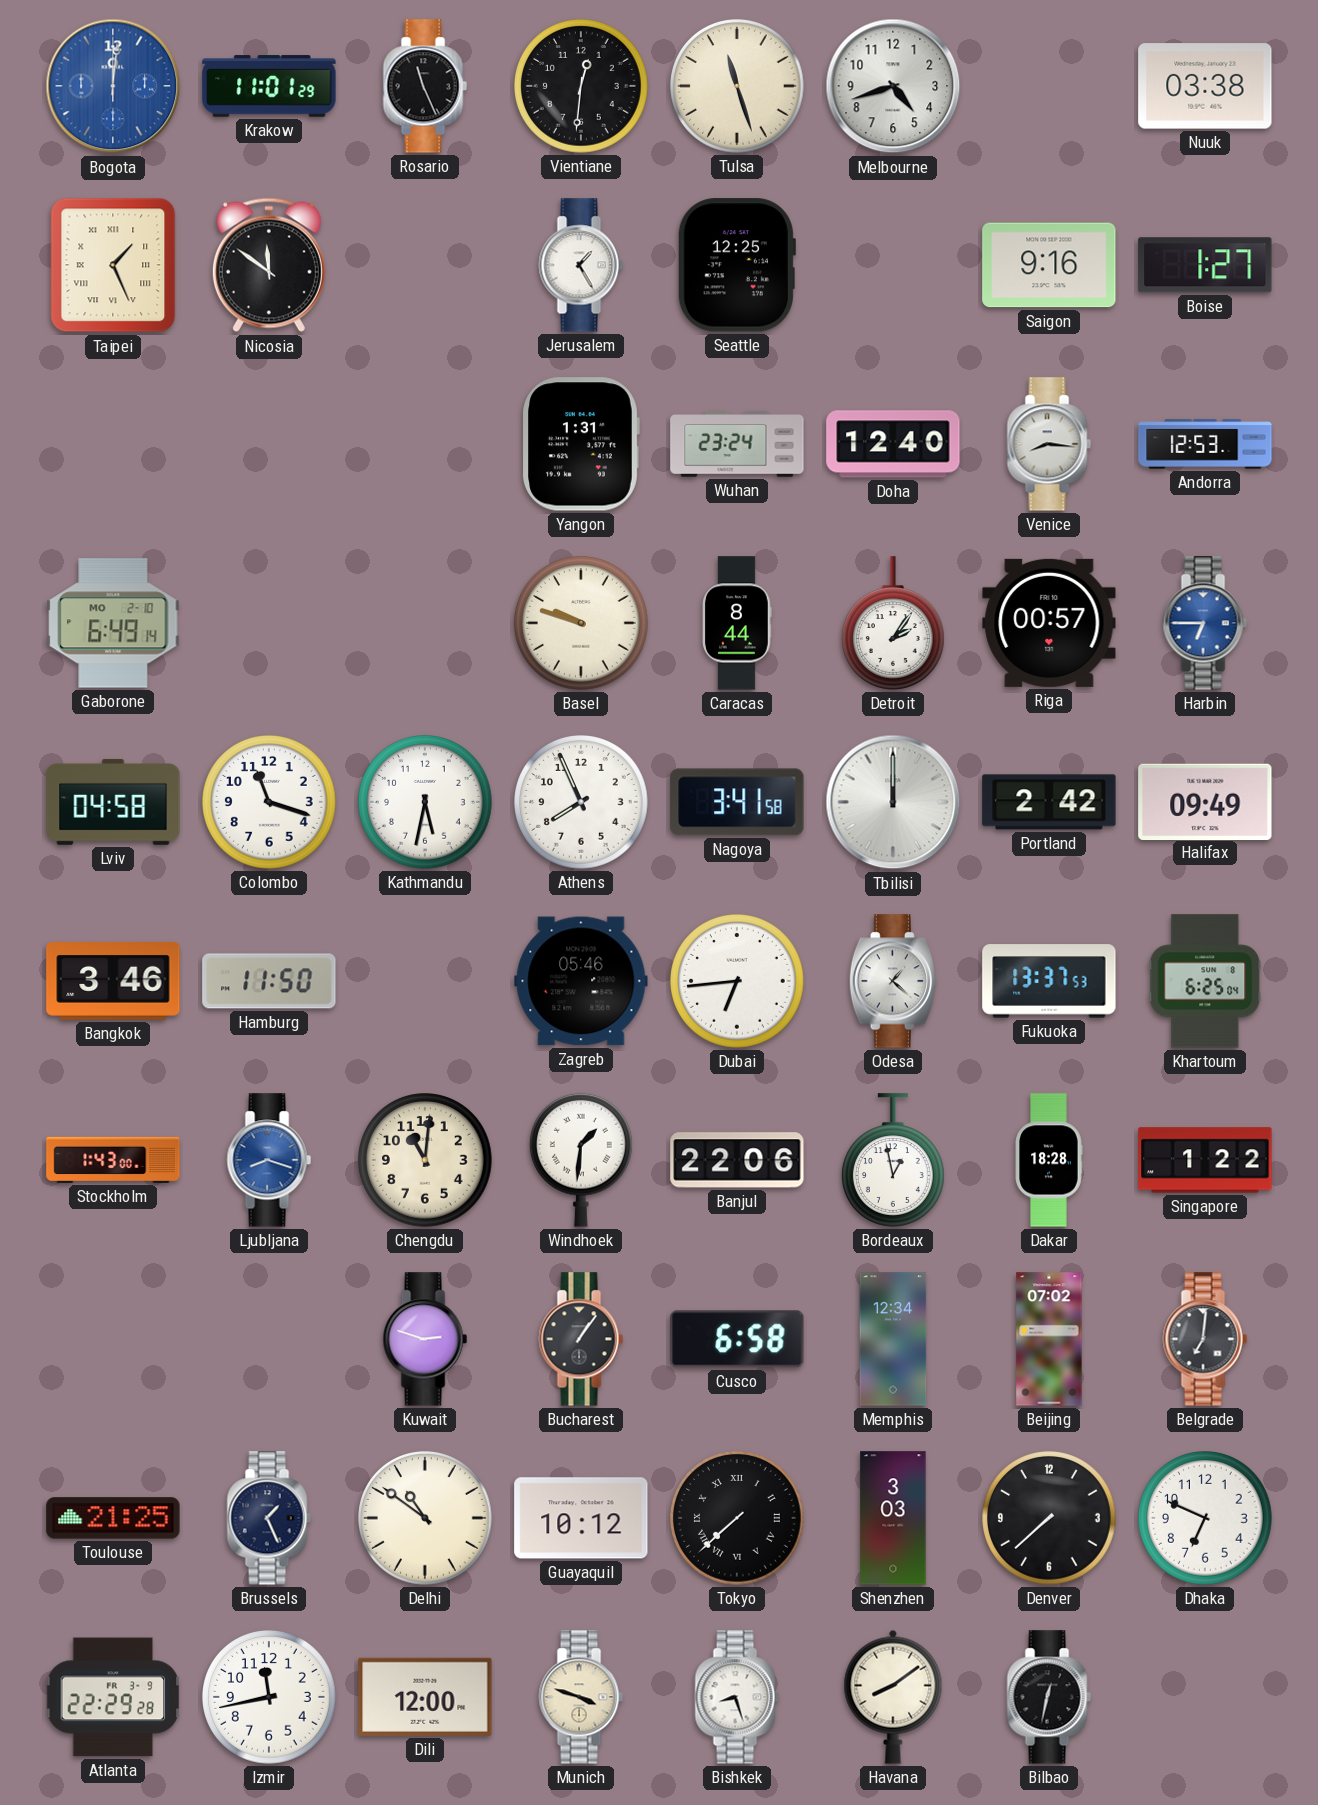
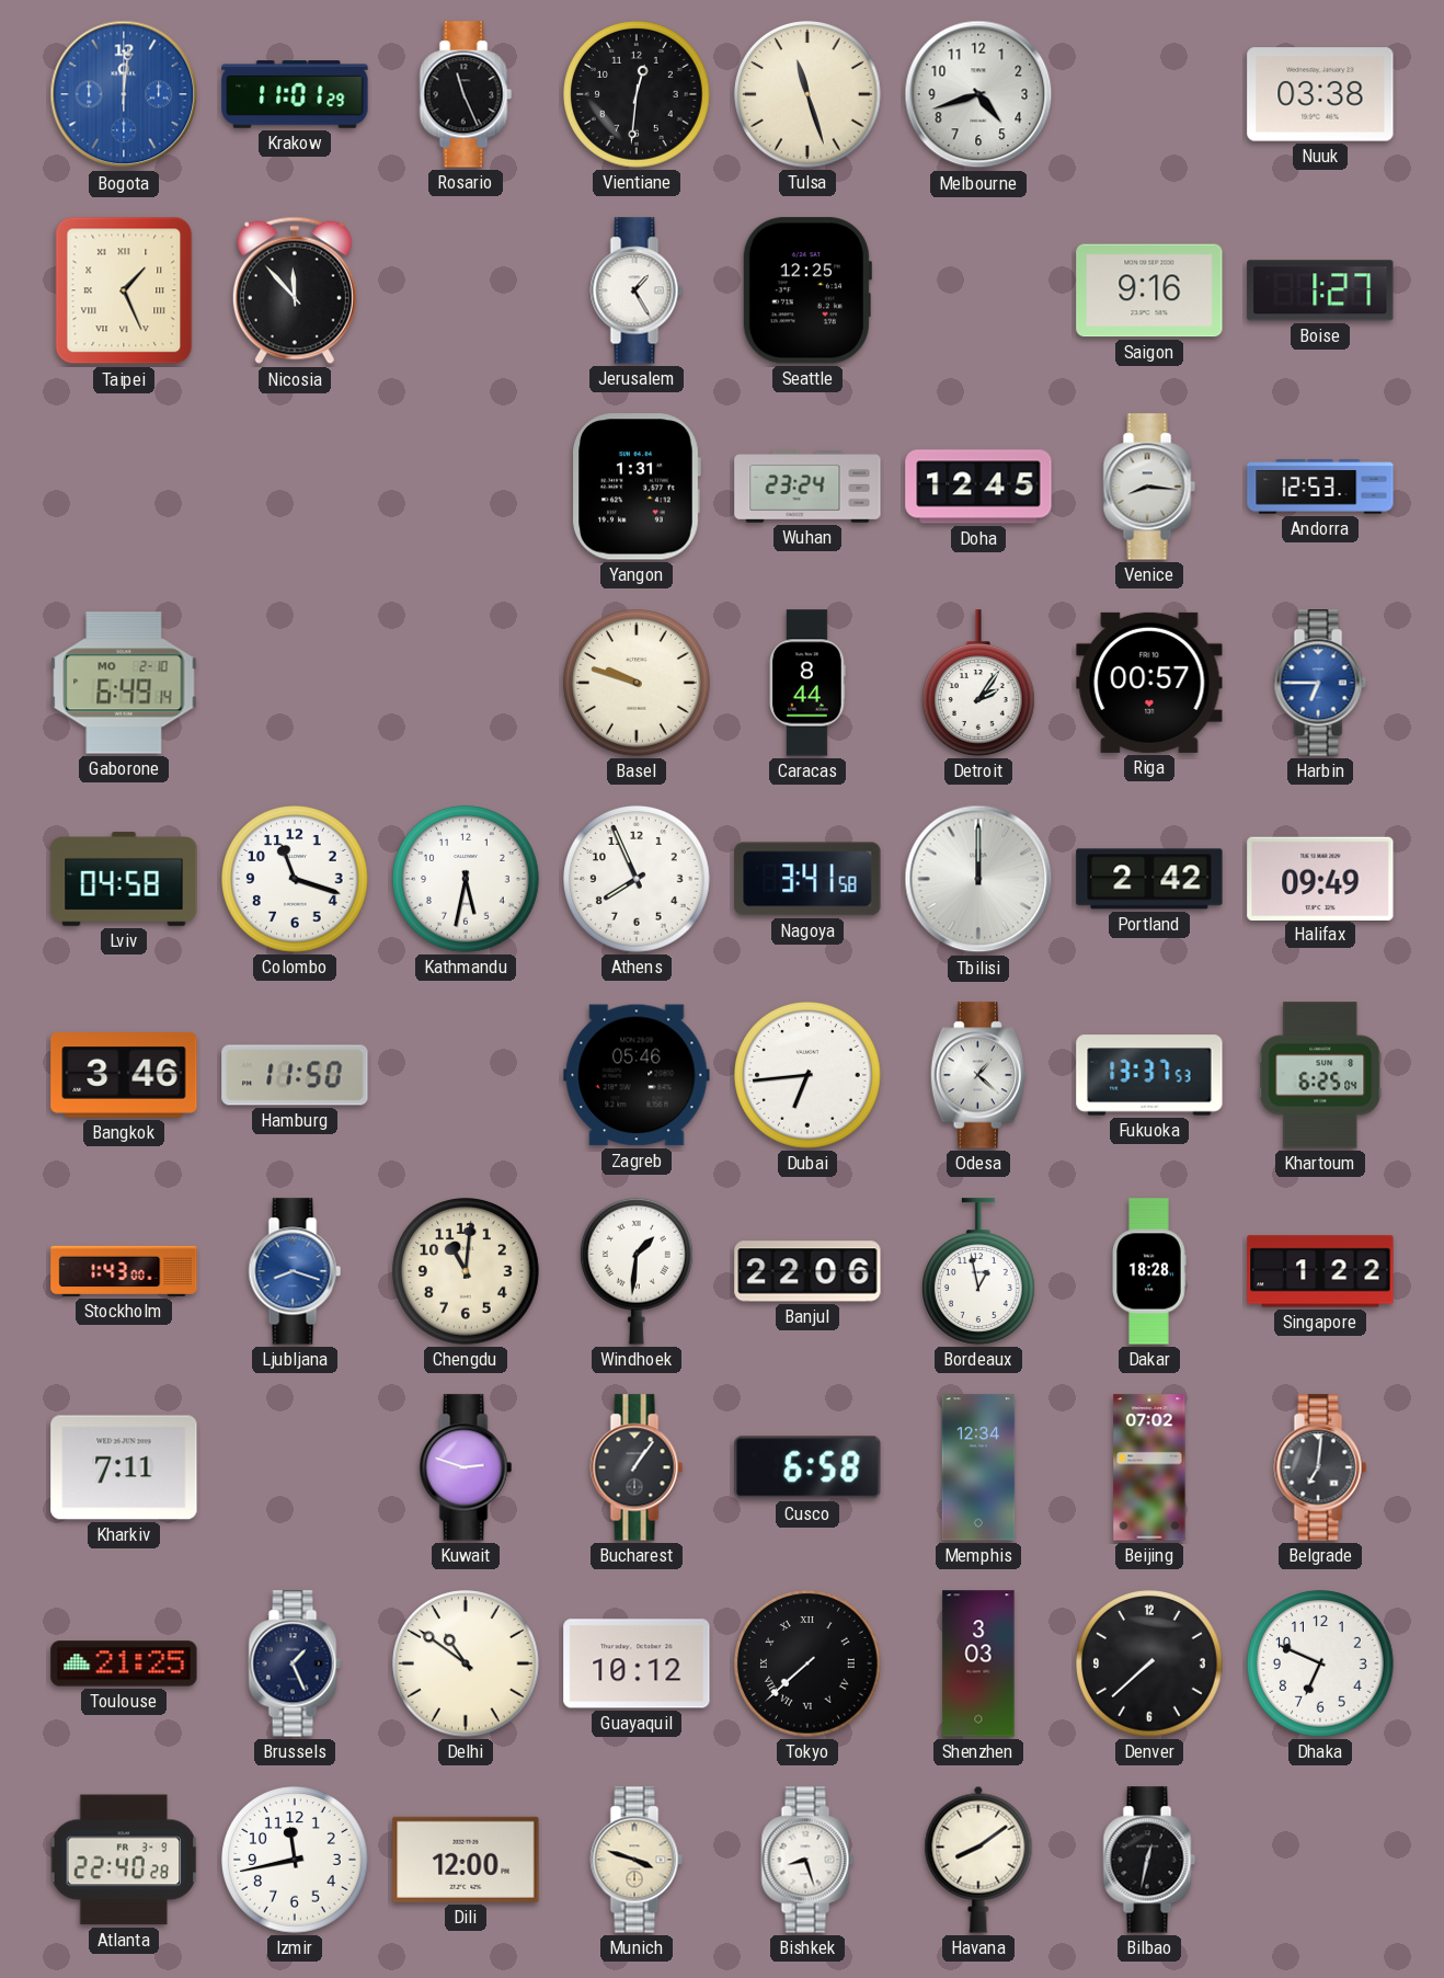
Nicosia: 11:51 -> 11:53
Doha: 12:40 -> 12:45
Kharkiv: none -> 7:11
Atlanta: 22:29 -> 22:40
